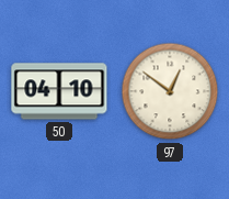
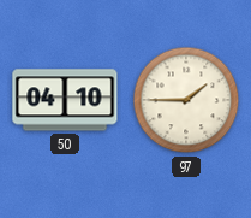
97: 12:51 -> 1:45
